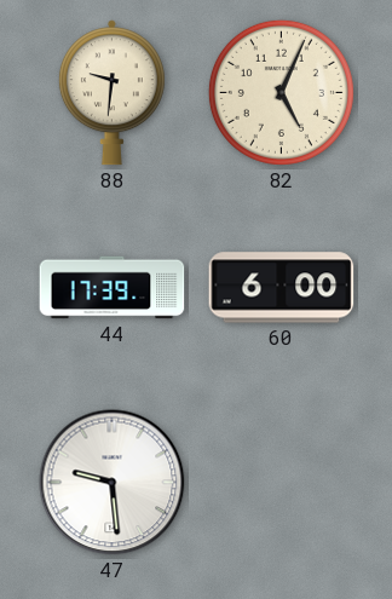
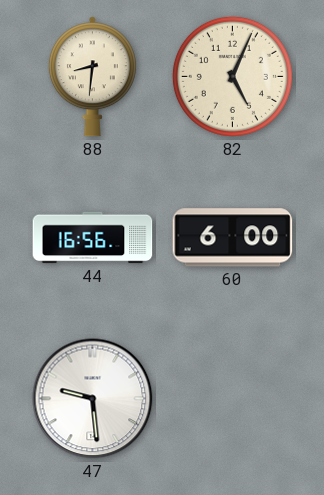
88: 9:31 -> 8:31
44: 17:39 -> 16:56
